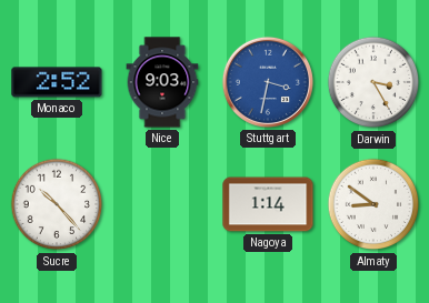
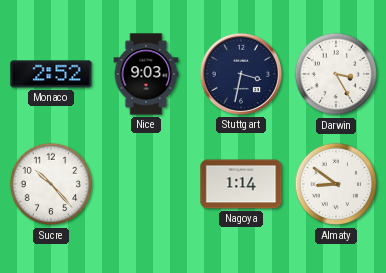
Stuttgart dial: blue -> navy
